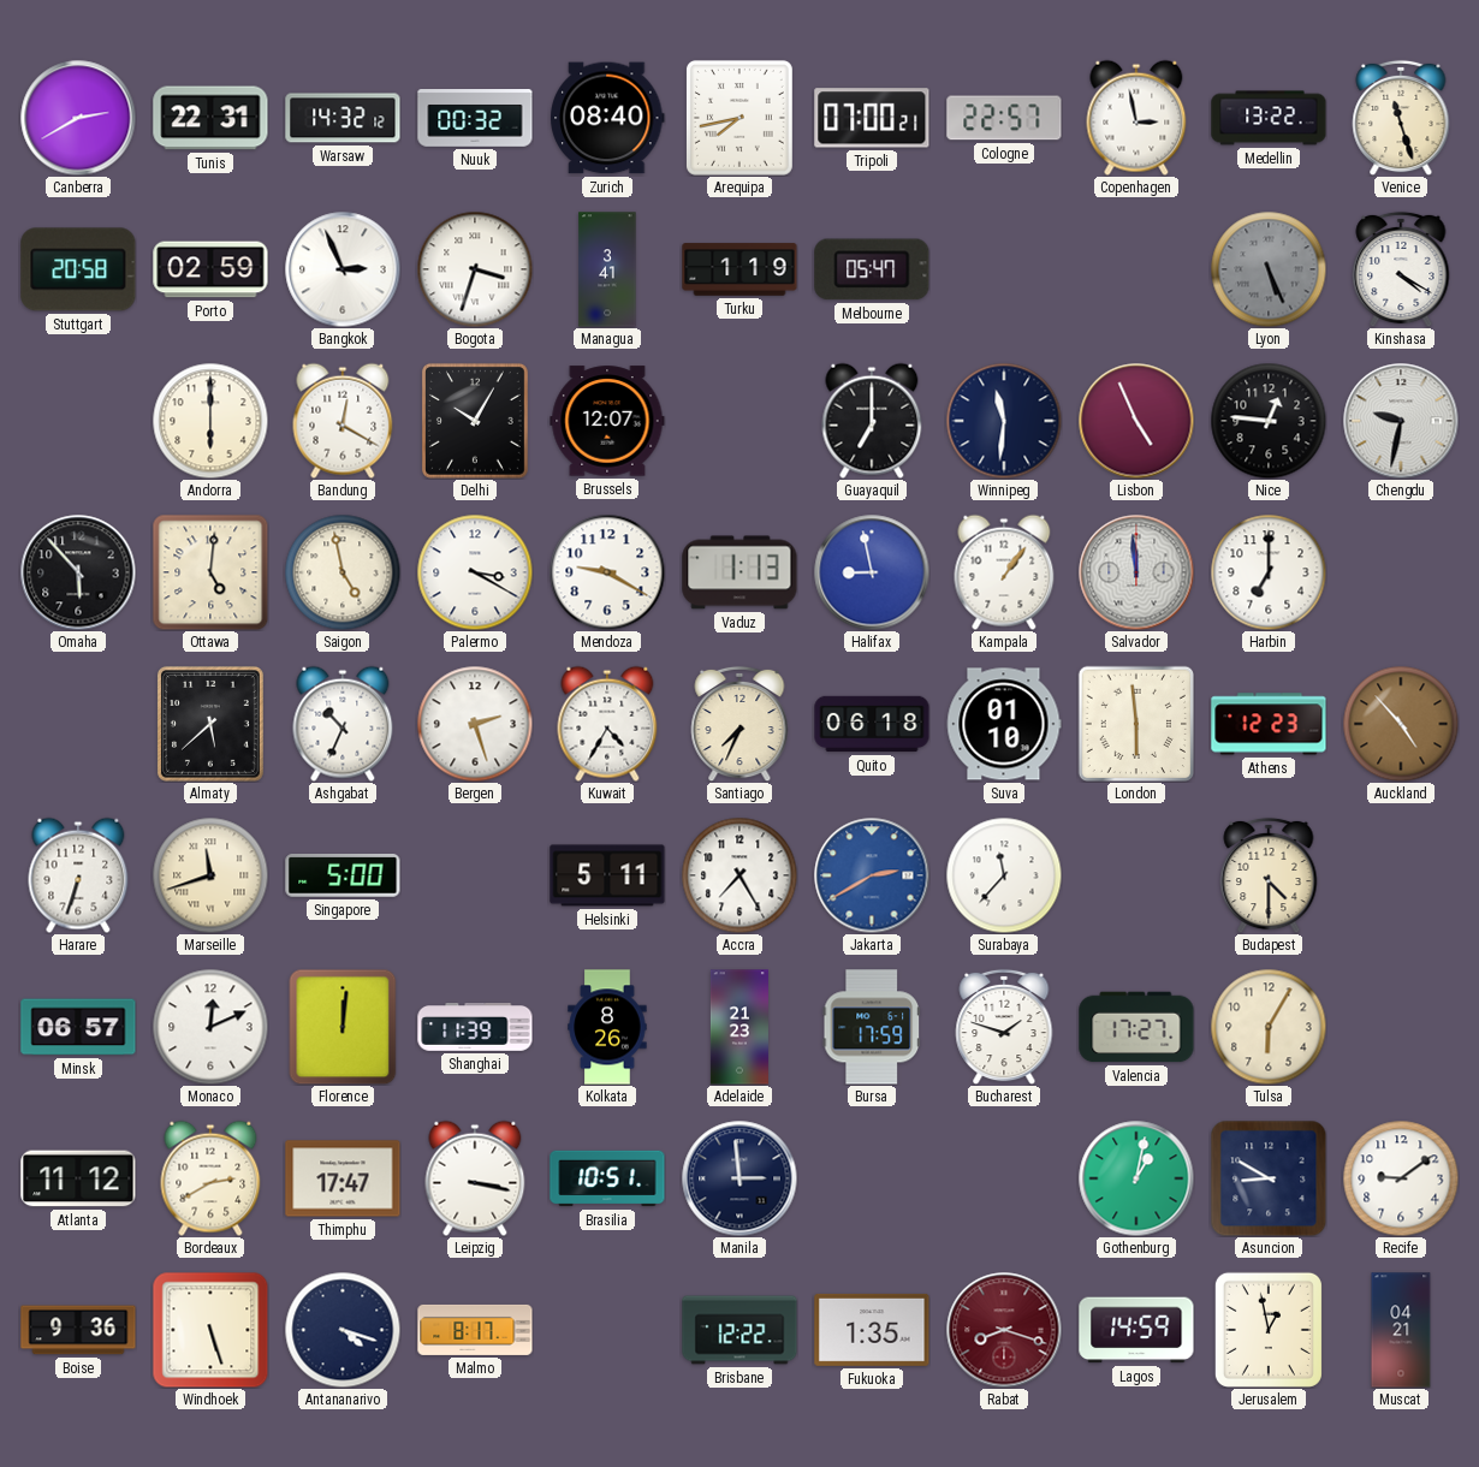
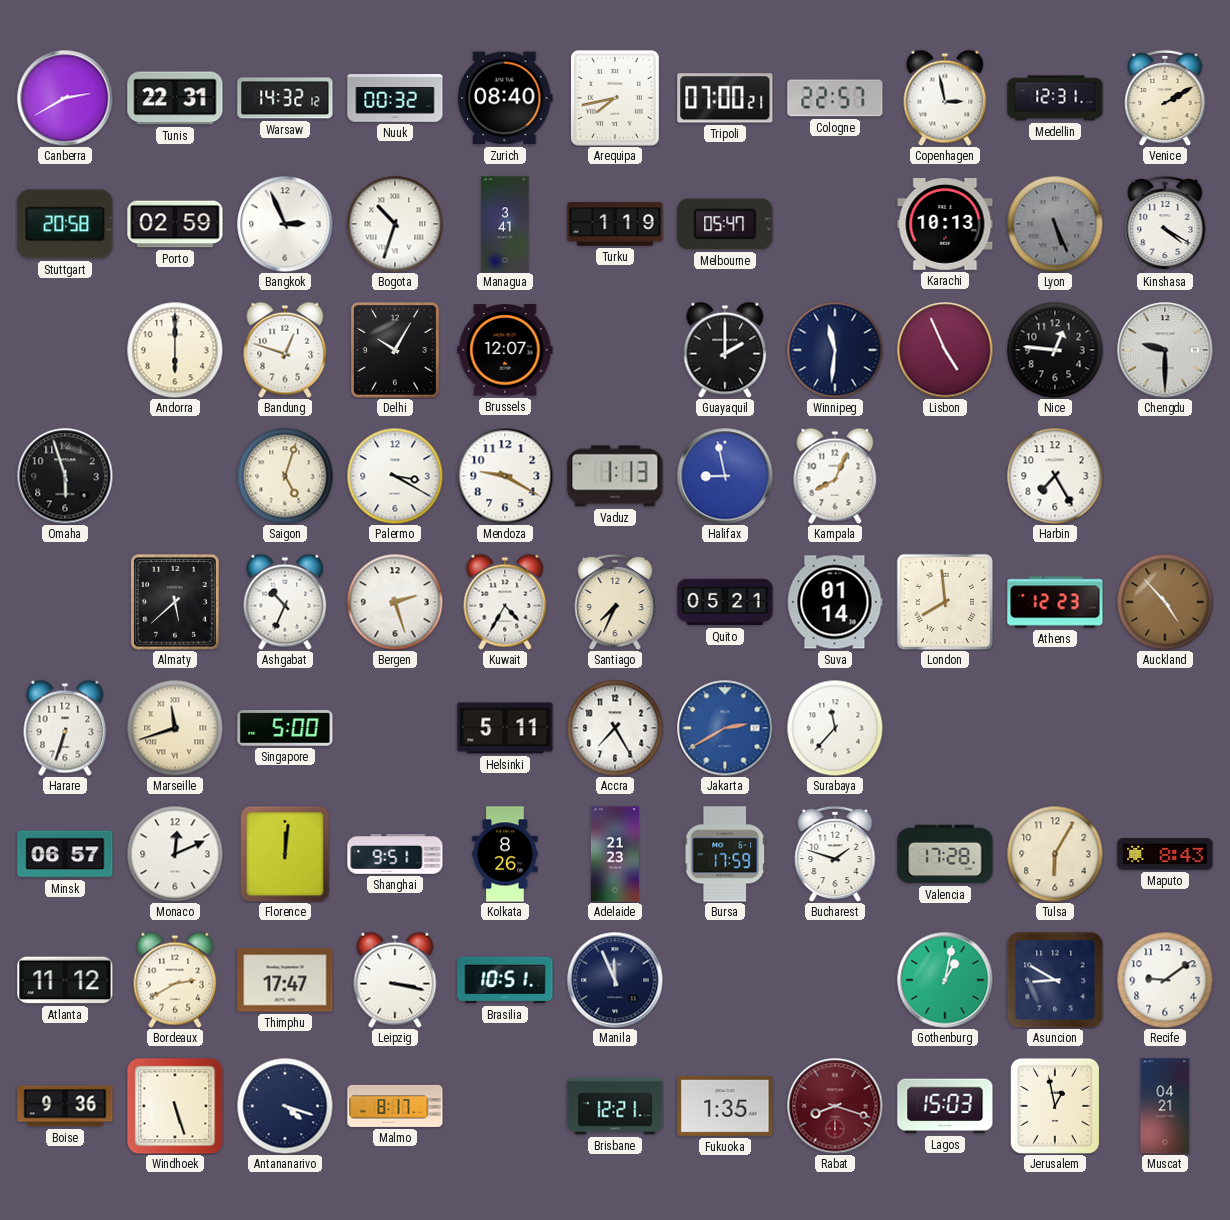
Medellin: 13:22 -> 12:31
Venice: 11:27 -> 2:10
Bogota: 3:33 -> 10:33
Karachi: none -> 10:13
Bandung: 12:20 -> 12:48
Guayaquil: 7:00 -> 2:00
Chengdu: 9:32 -> 9:30
Omaha: 5:53 -> 5:57
Ottawa: 5:01 -> none
Saigon: 4:58 -> 5:03
Kampala: 1:06 -> 8:04
Salvador: 11:59 -> none
Harbin: 7:00 -> 7:25
Quito: 06:18 -> 05:21
Suva: 01:10 -> 01:14
London: 5:59 -> 7:59
Budapest: 4:30 -> none
Shanghai: 11:39 -> 9:51
Valencia: 17:27 -> 17:28
Maputo: none -> 8:43
Manila: 2:59 -> 11:56
Brisbane: 12:22 -> 12:21
Lagos: 14:59 -> 15:03
